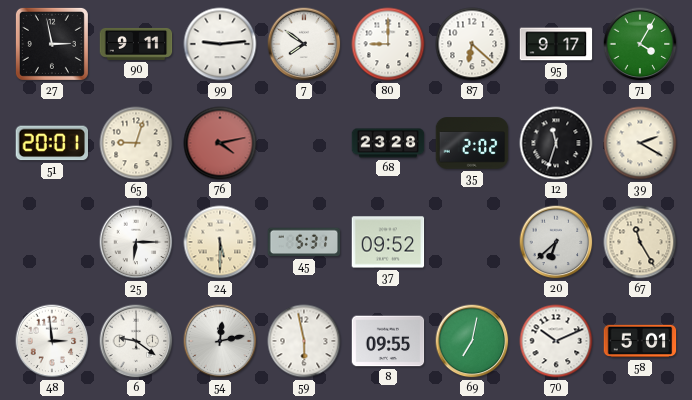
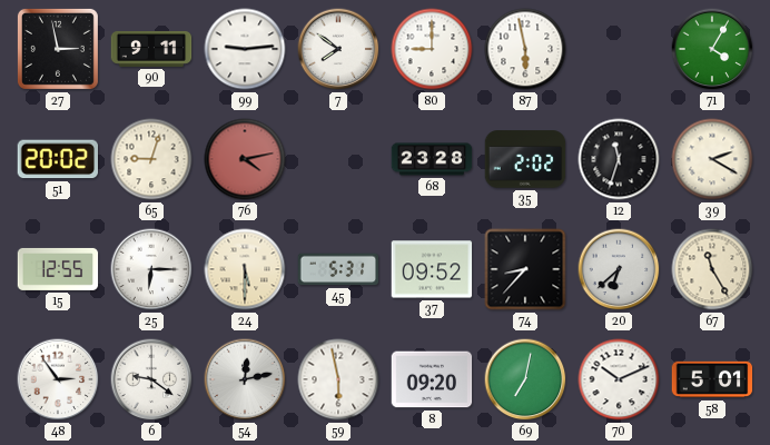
87: 6:22 -> 5:58
95: 9:17 -> none
51: 20:01 -> 20:02
15: none -> 12:55
74: none -> 8:37
48: 2:59 -> 2:54
8: 09:55 -> 09:20
